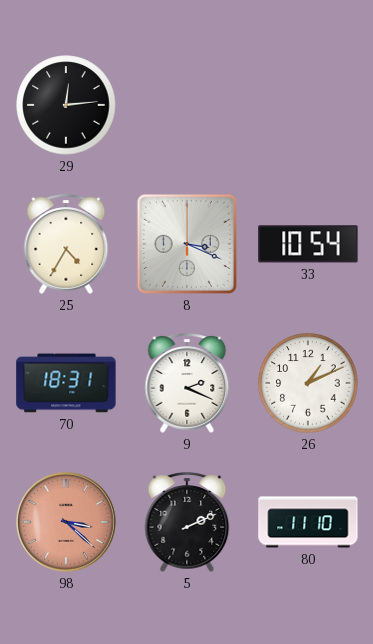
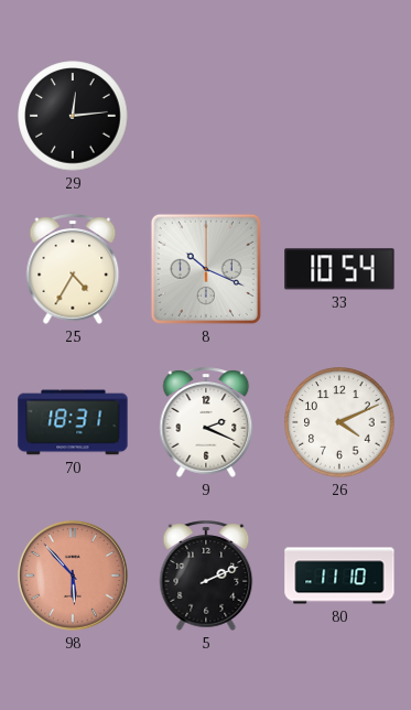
8: 3:19 -> 10:19
26: 1:11 -> 4:11
98: 3:22 -> 5:53
